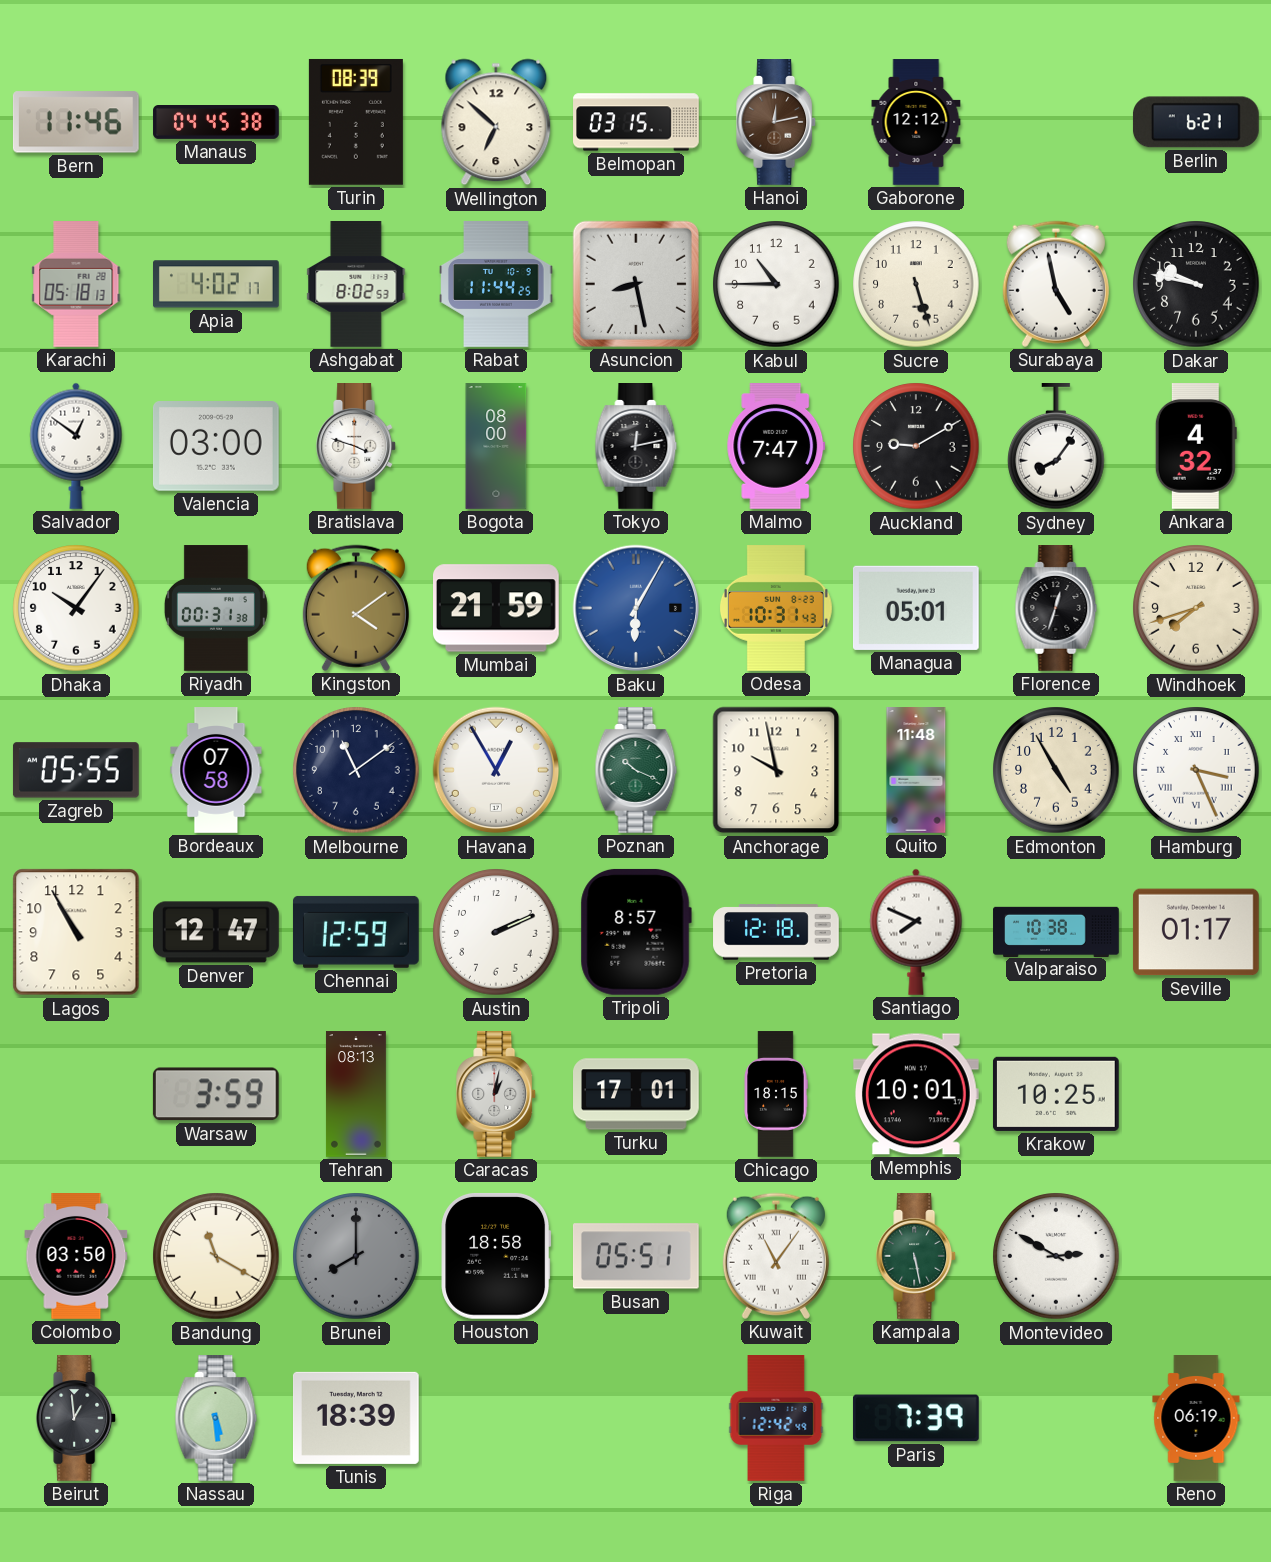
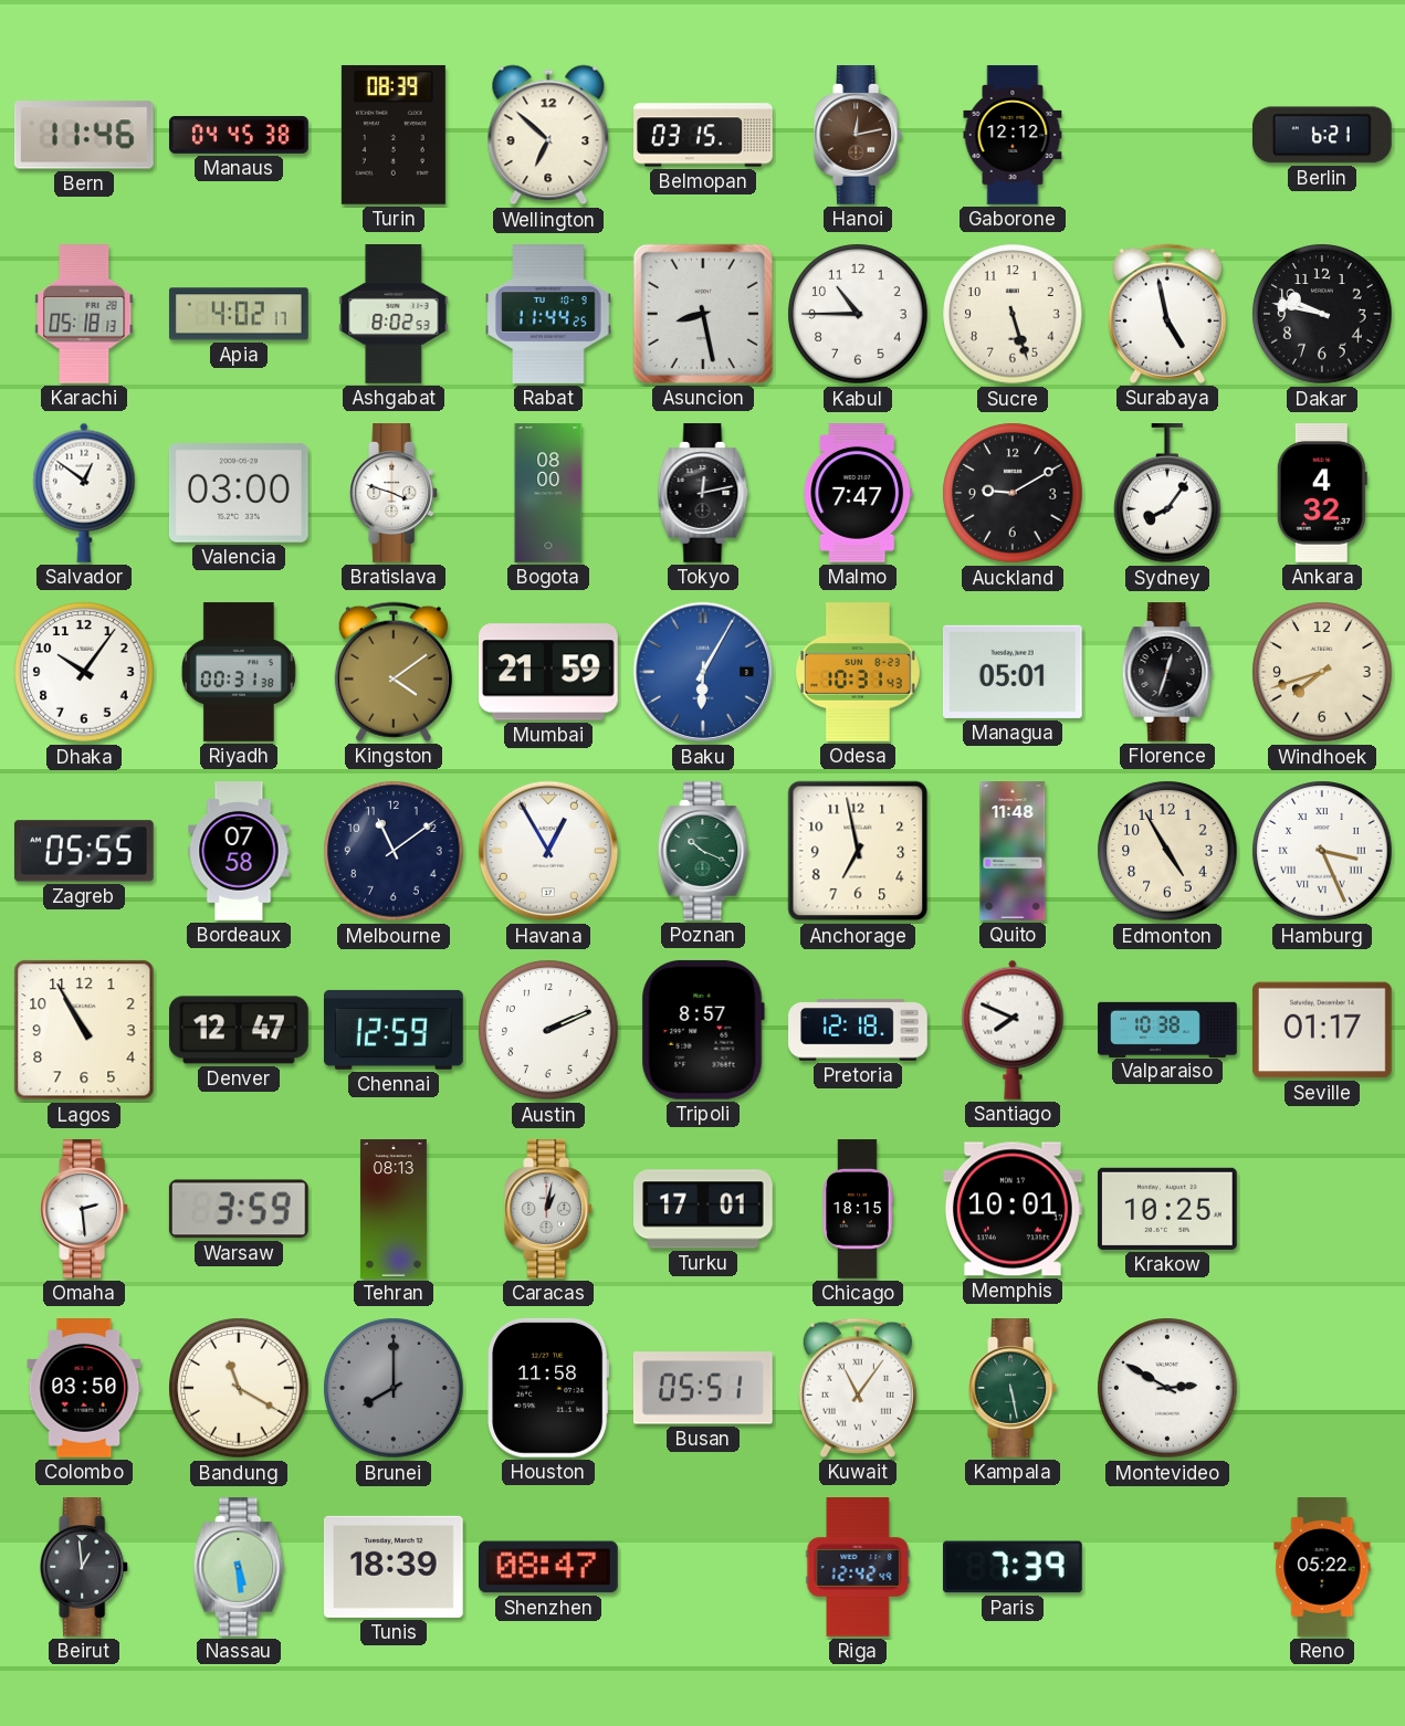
Anchorage: 9:58 -> 6:58
Omaha: none -> 2:29
Houston: 18:58 -> 11:58
Shenzhen: none -> 08:47
Reno: 06:19 -> 05:22
